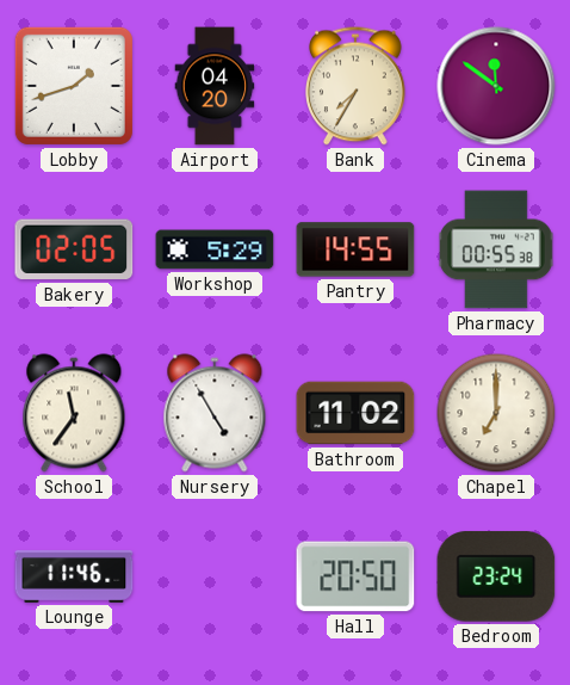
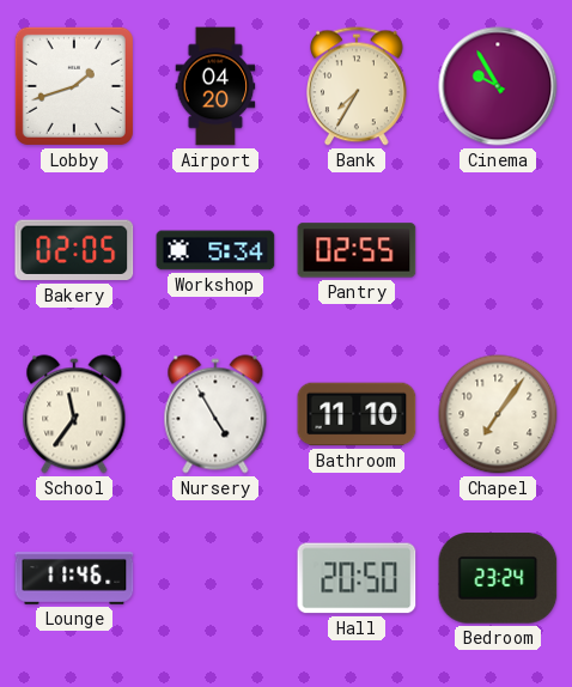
Cinema: 11:51 -> 9:55
Workshop: 5:29 -> 5:34
Pantry: 14:55 -> 02:55
Pharmacy: 00:55 -> none
Bathroom: 11:02 -> 11:10
Chapel: 7:00 -> 7:06
